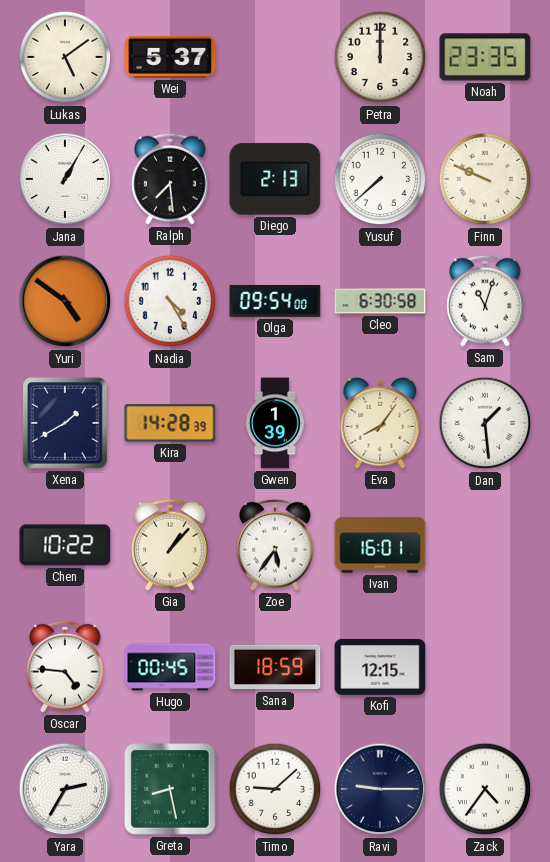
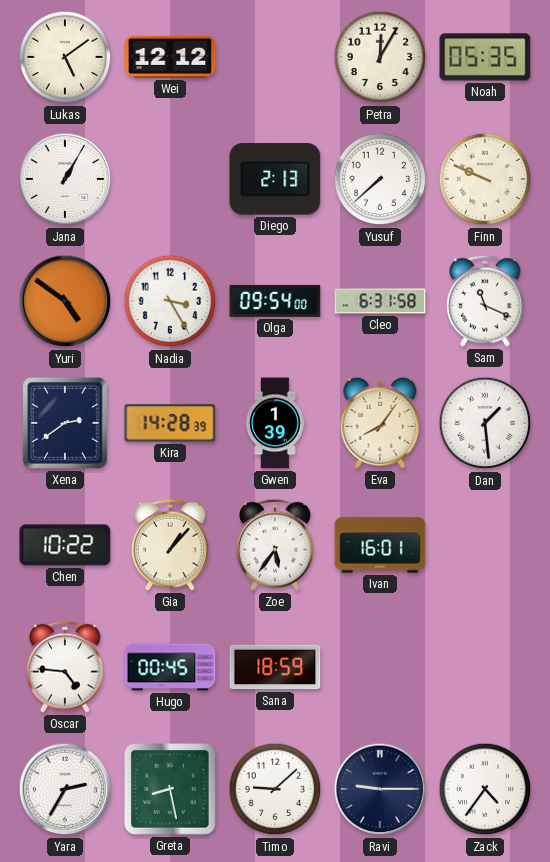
Wei: 5:37 -> 12:12
Petra: 12:00 -> 12:05
Noah: 23:35 -> 05:35
Ralph: 7:29 -> none
Nadia: 4:25 -> 3:25
Cleo: 6:30 -> 6:31
Sam: 11:03 -> 11:19
Xena: 1:40 -> 2:39
Kofi: 12:15 -> none
